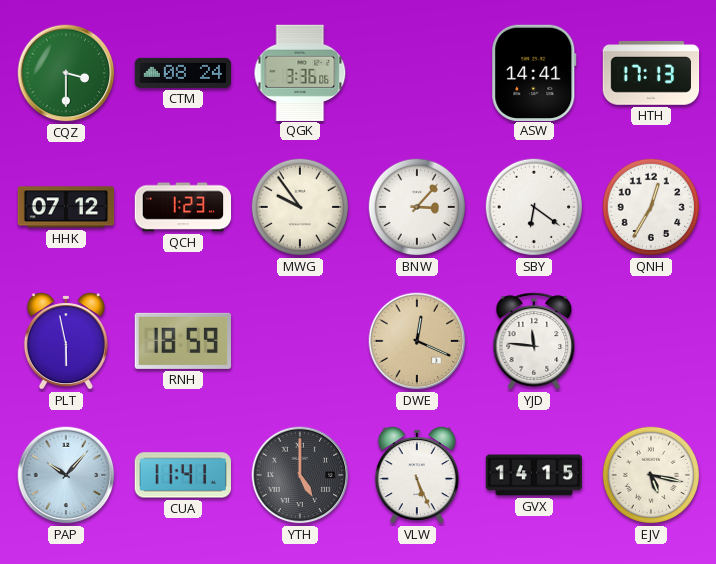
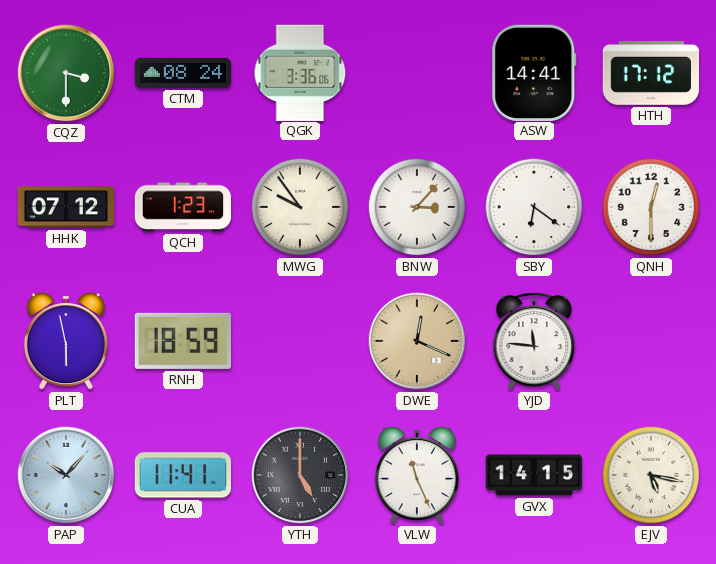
HTH: 17:13 -> 17:12
QNH: 12:35 -> 12:30
VLW: 5:26 -> 11:26
